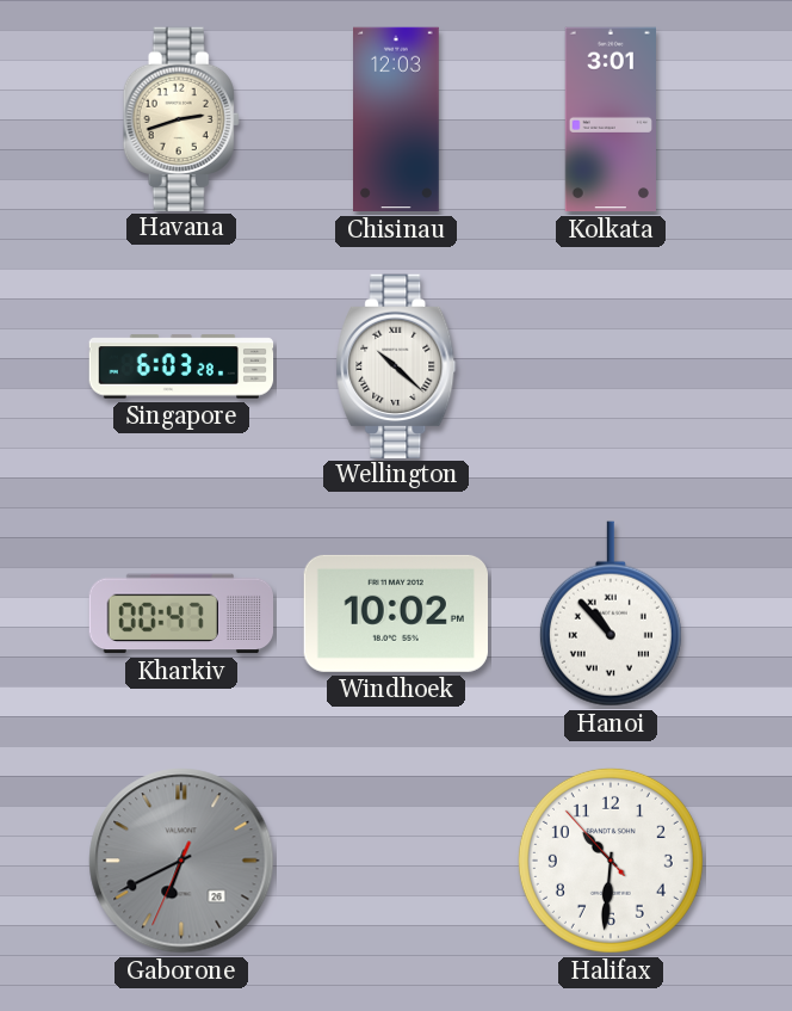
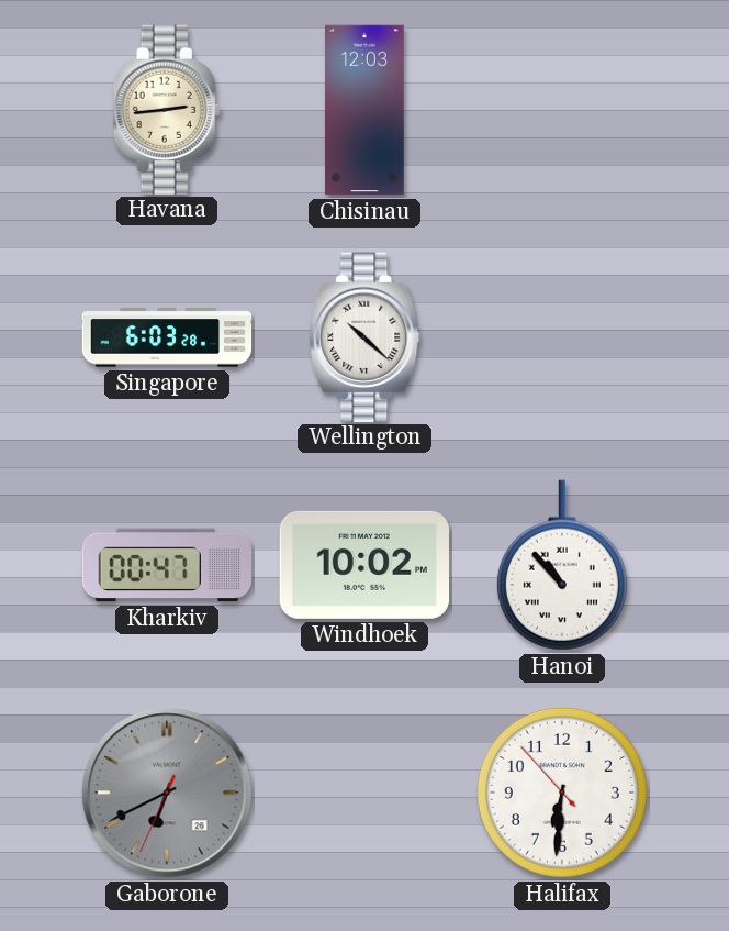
Havana: 2:42 -> 2:44
Kolkata: 3:01 -> none
Halifax: 10:30 -> 6:30
